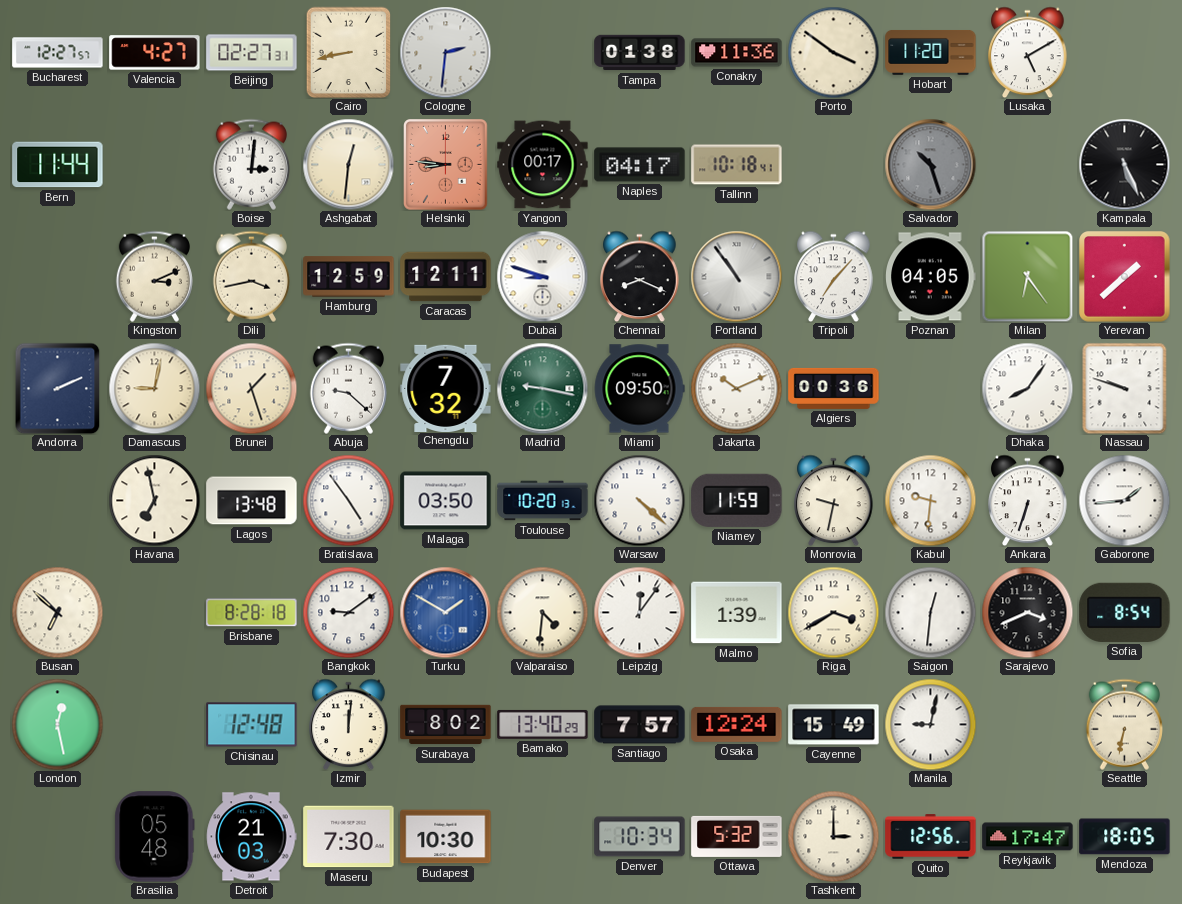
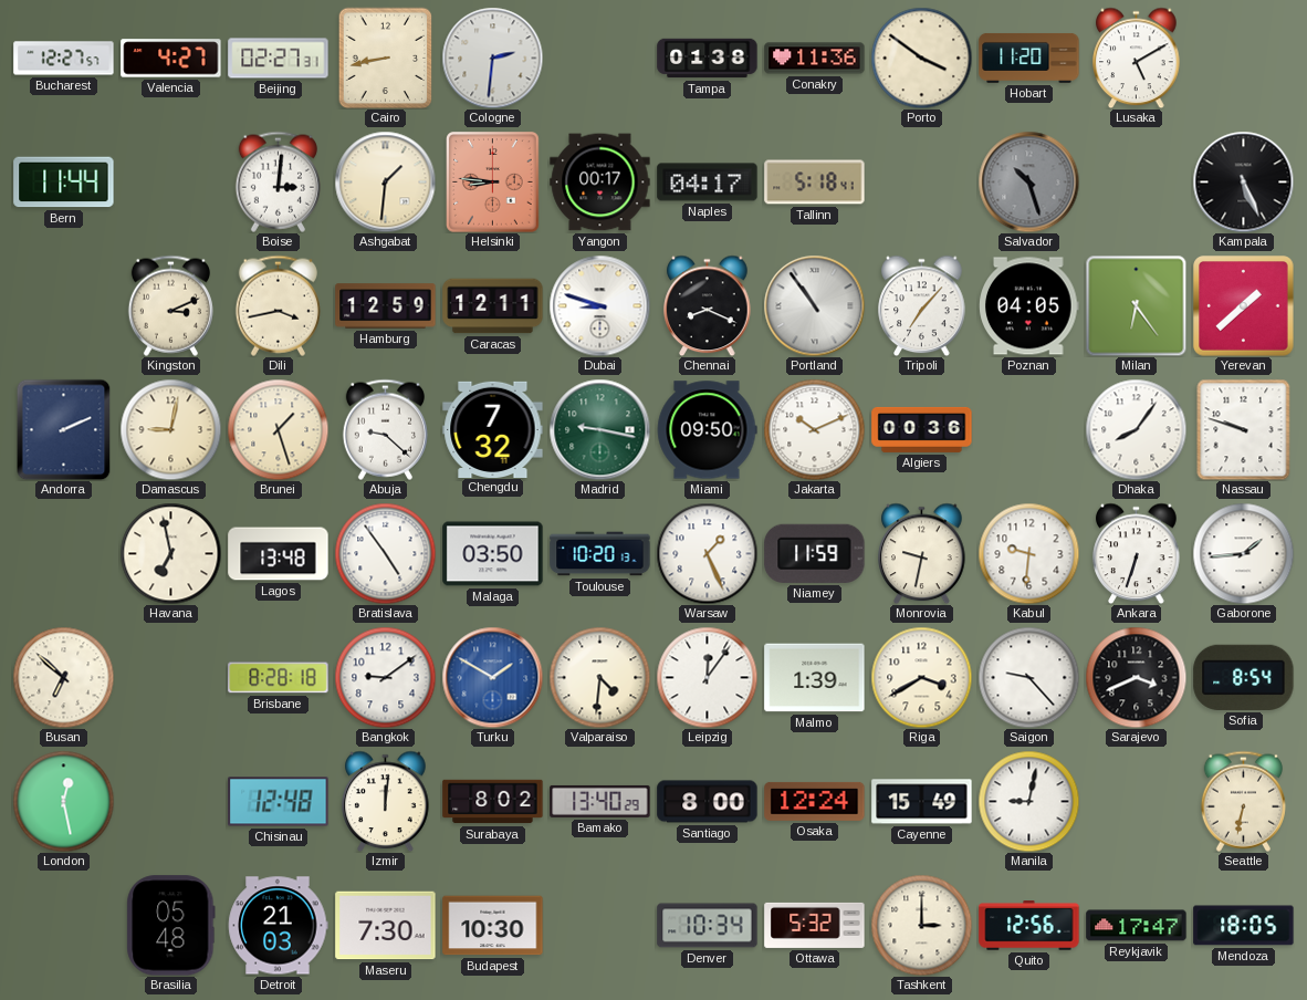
Ashgabat: 12:31 -> 1:31
Tallinn: 10:18 -> 5:18
Warsaw: 4:22 -> 1:26
Saigon: 12:31 -> 9:23
Santiago: 7:57 -> 8:00
